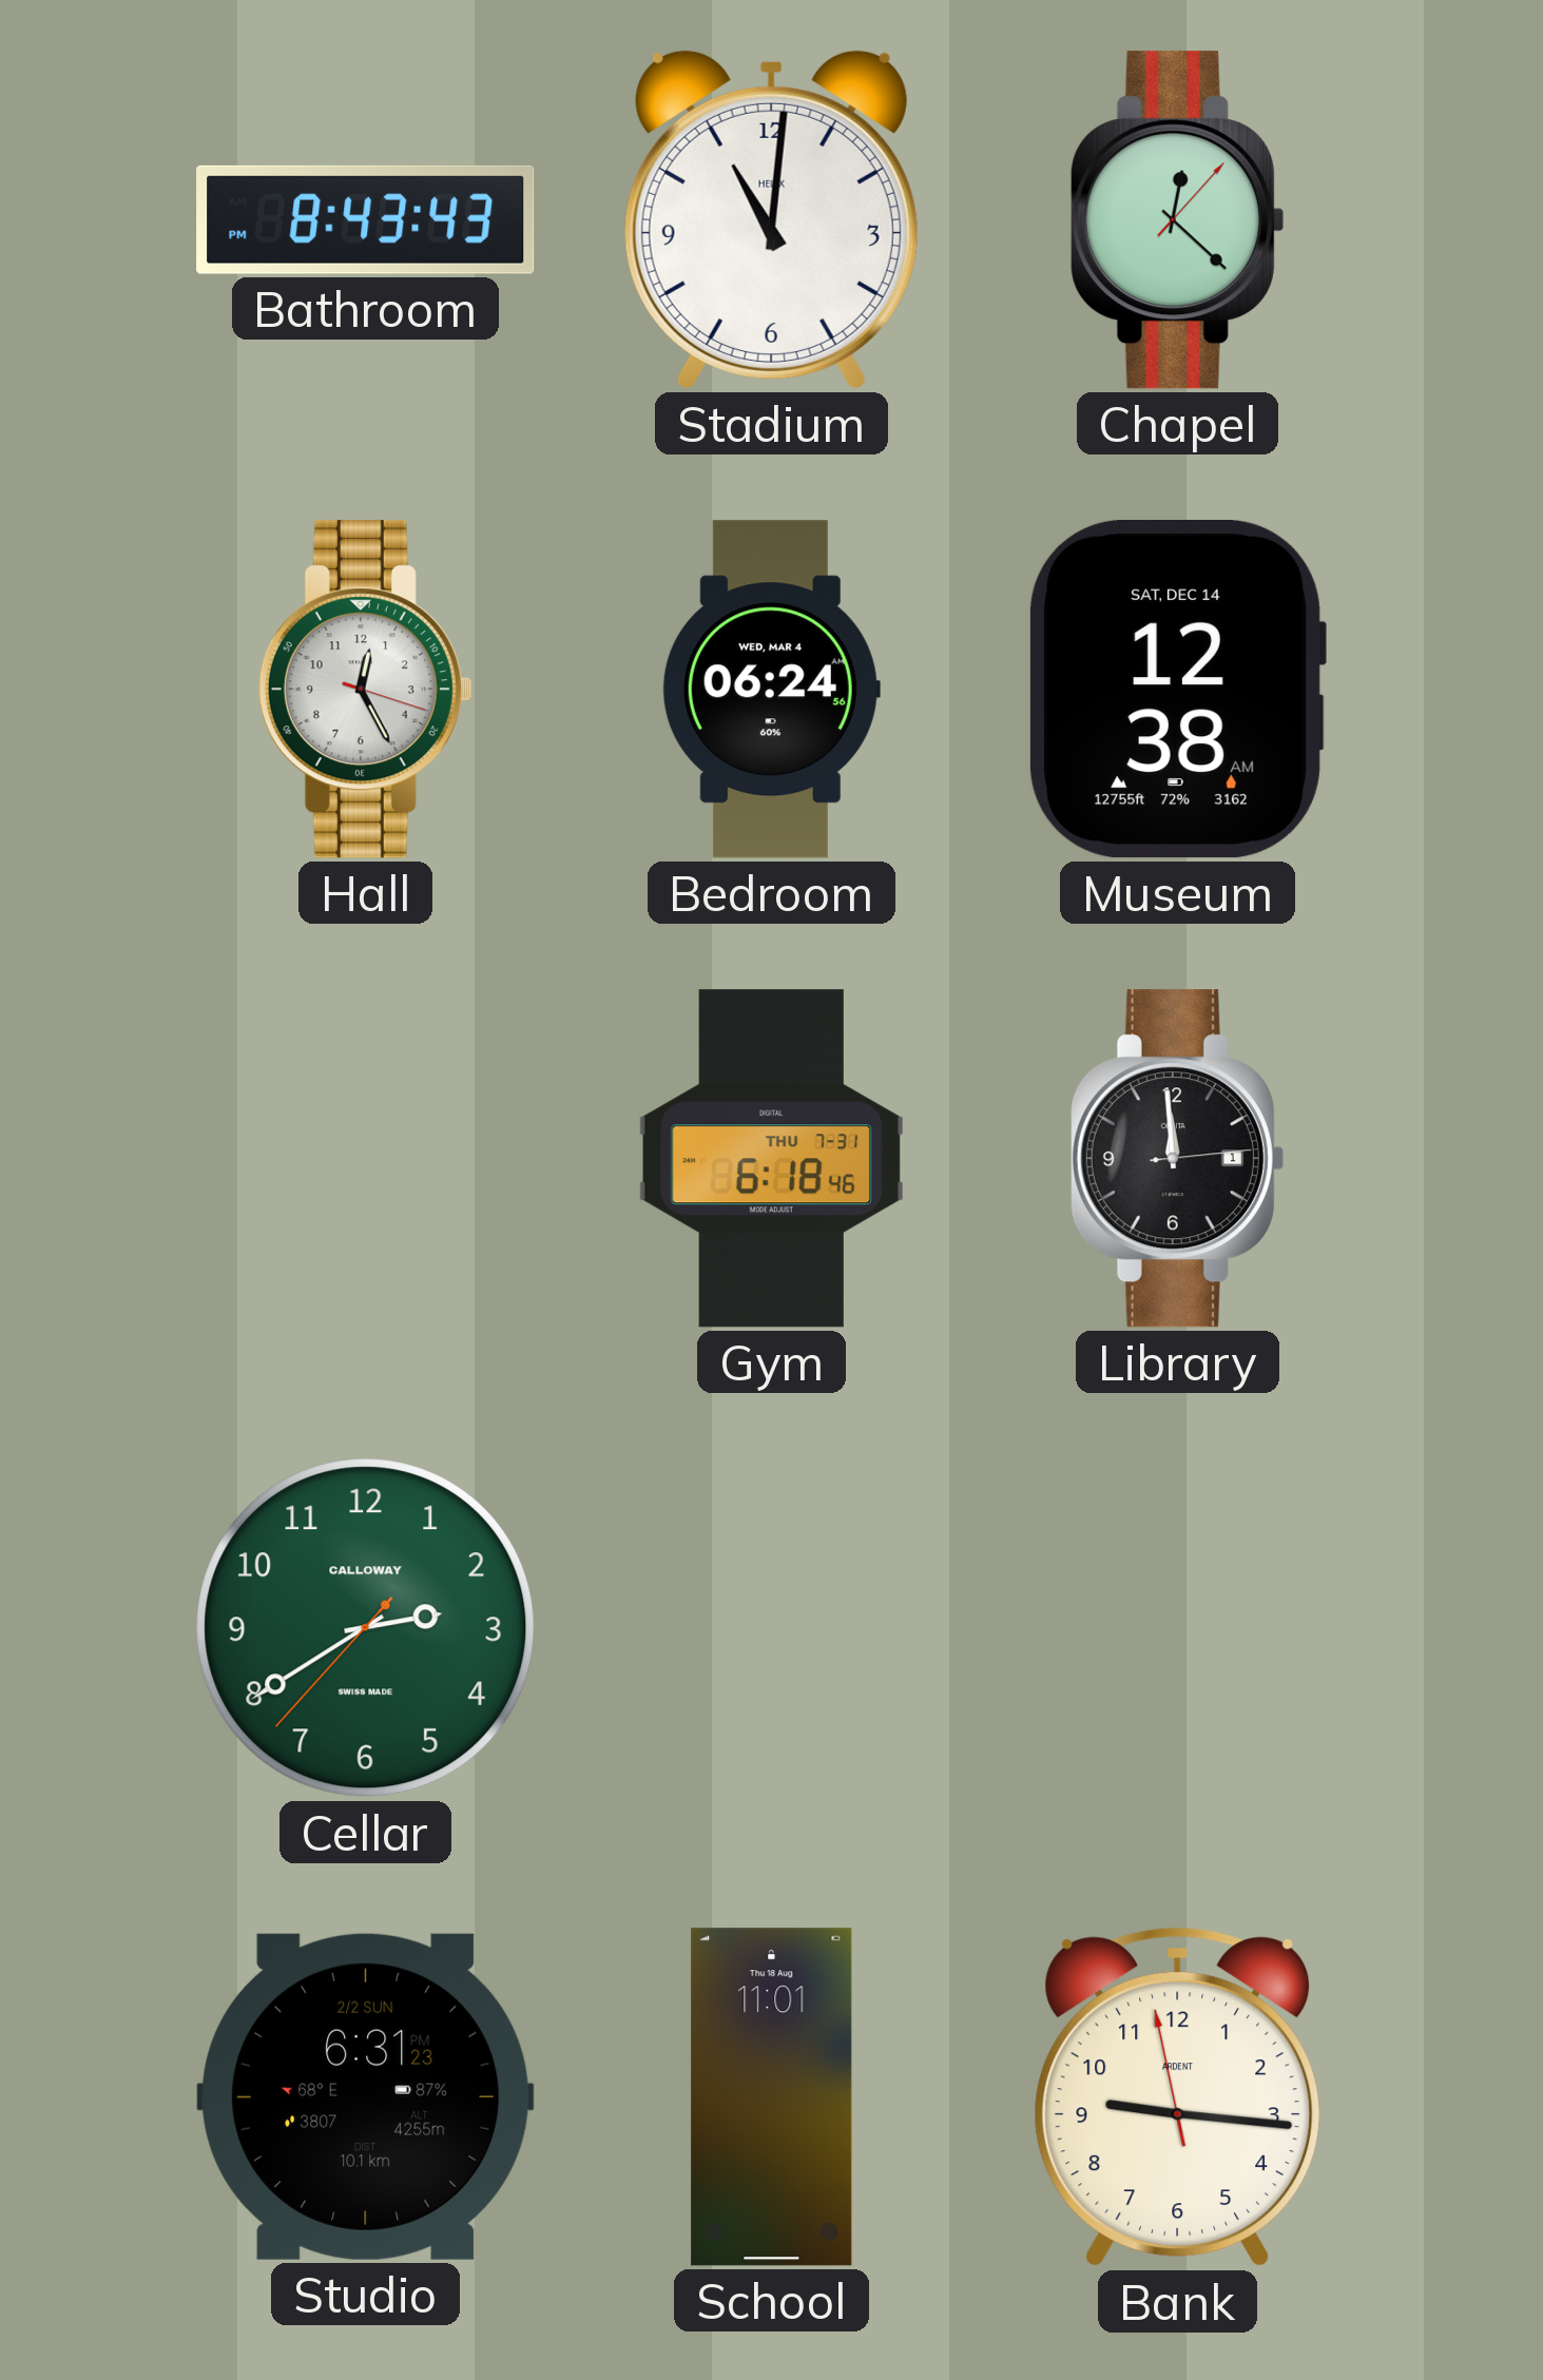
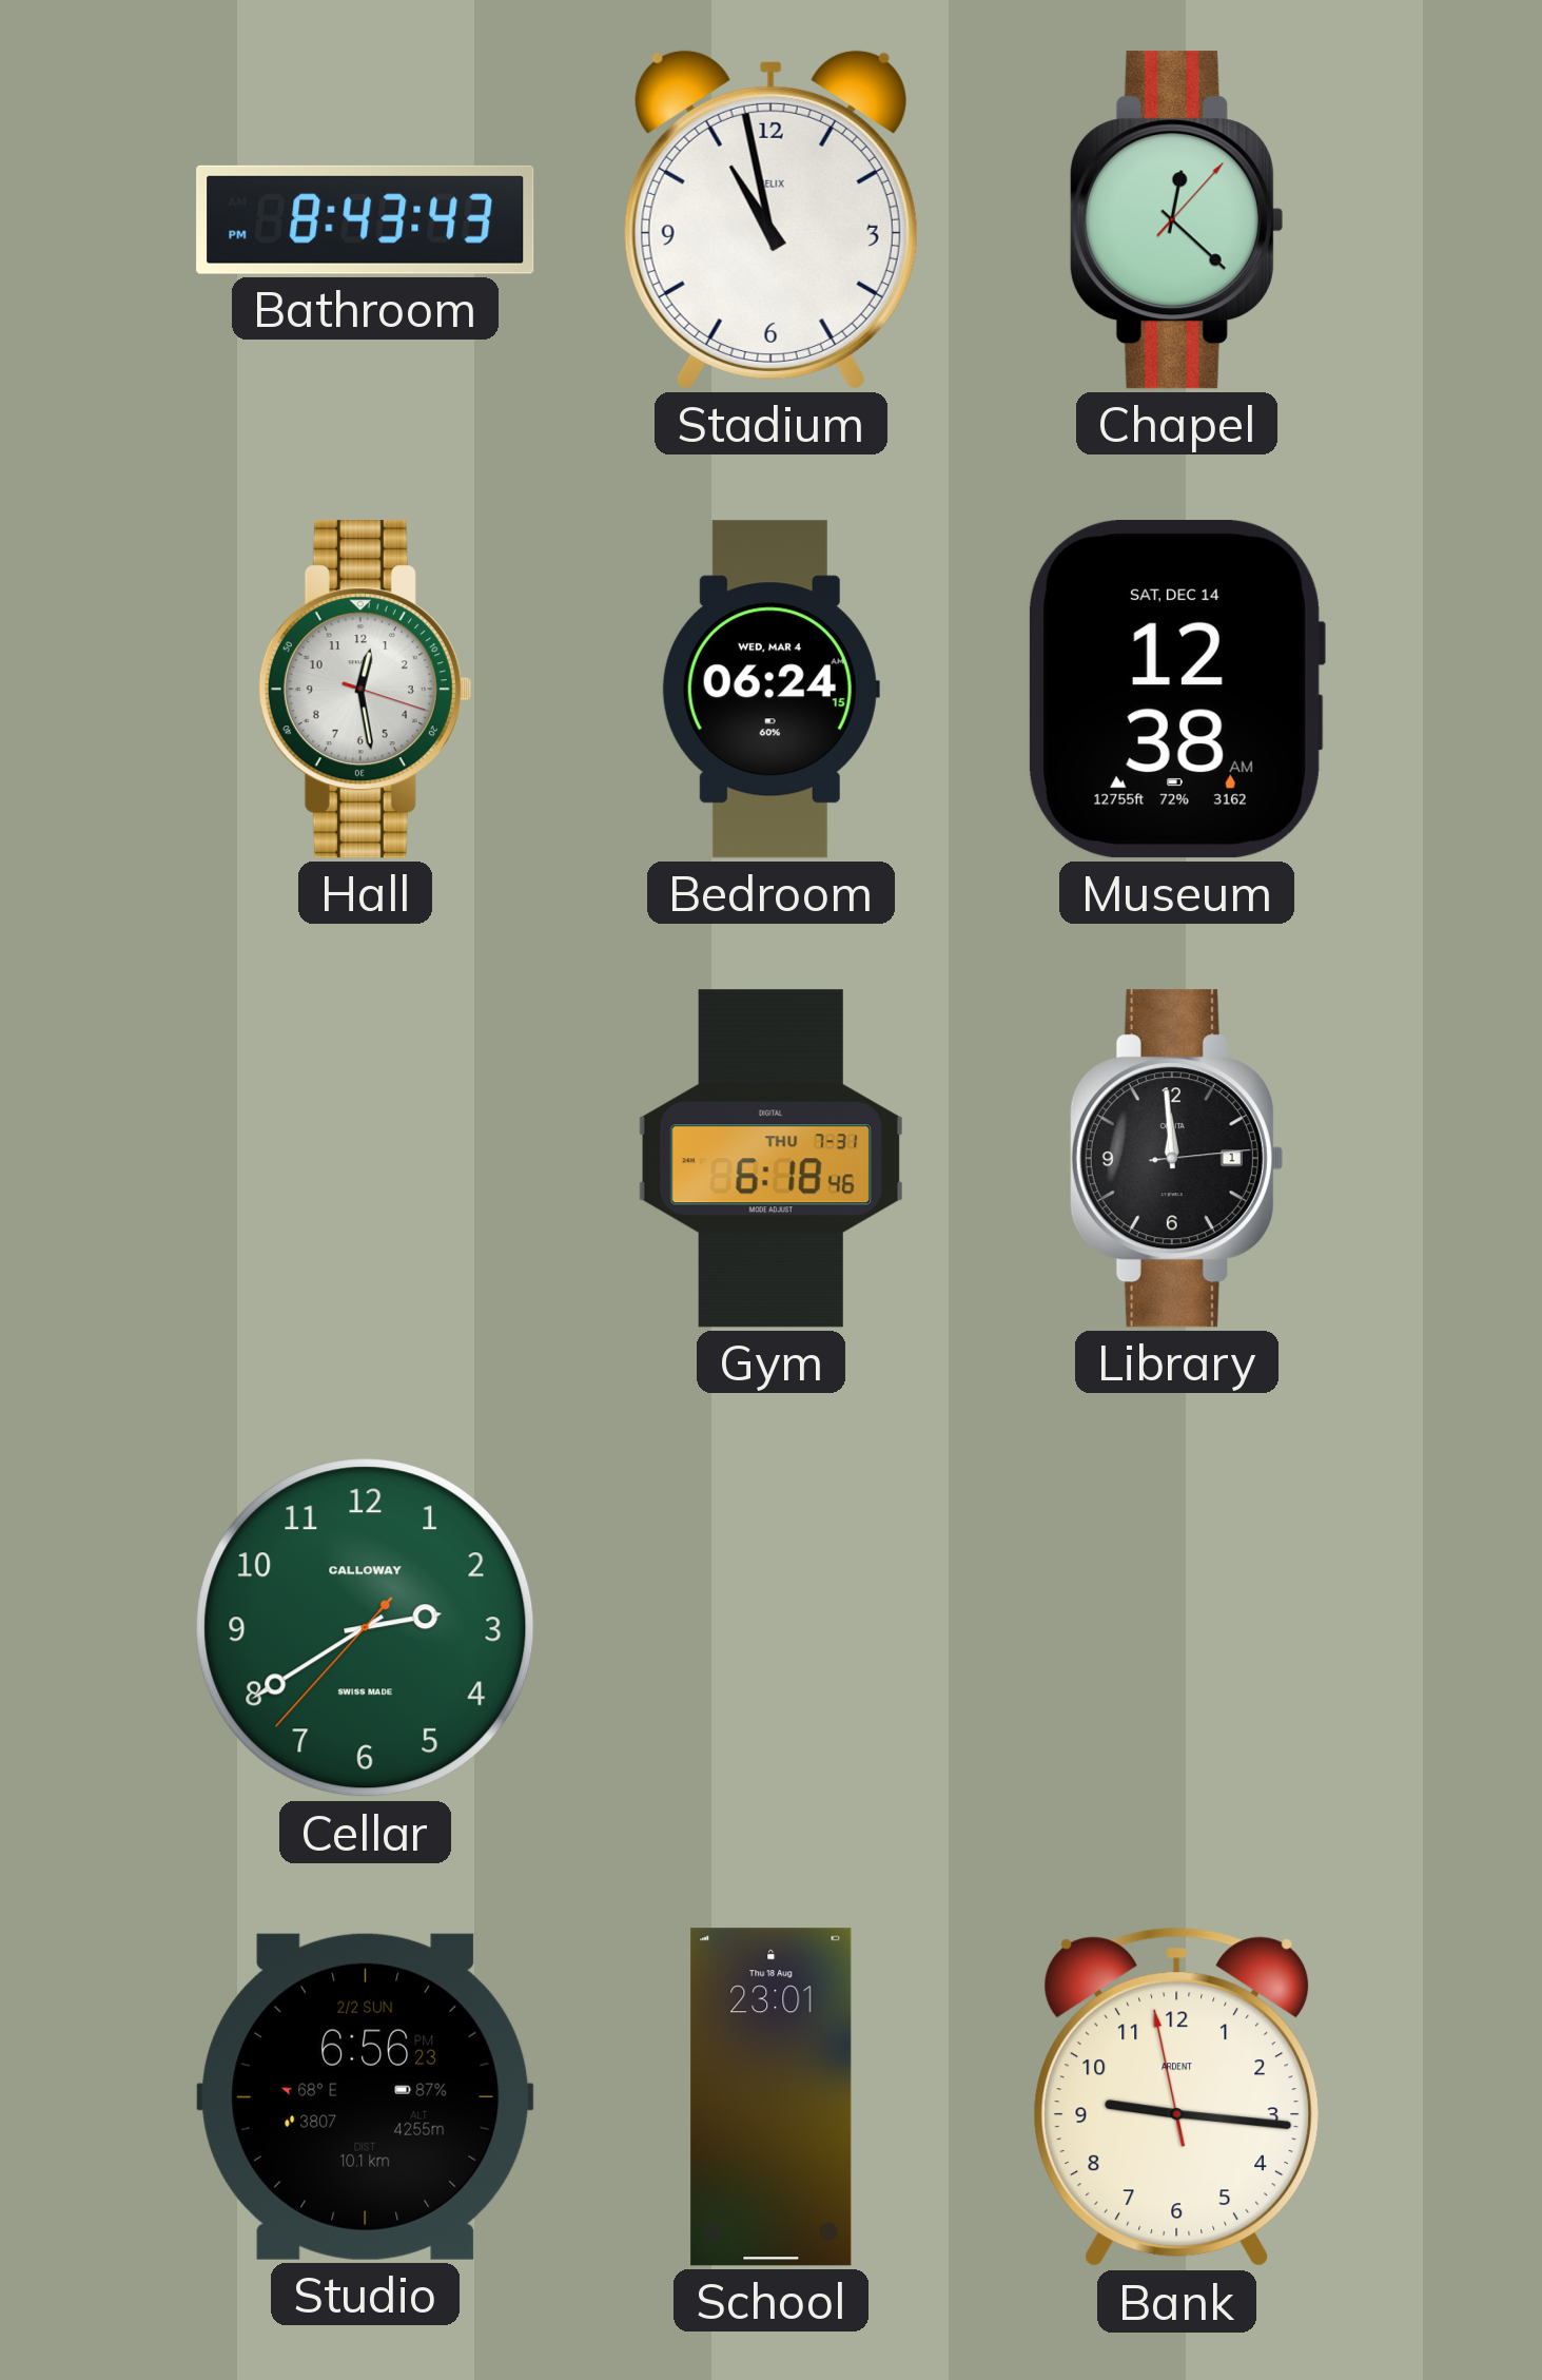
Stadium: 11:01 -> 10:58
Hall: 12:25 -> 12:28
Bedroom: 06:24:56 -> 06:24:15
Studio: 6:31 -> 6:56
School: 11:01 -> 23:01
